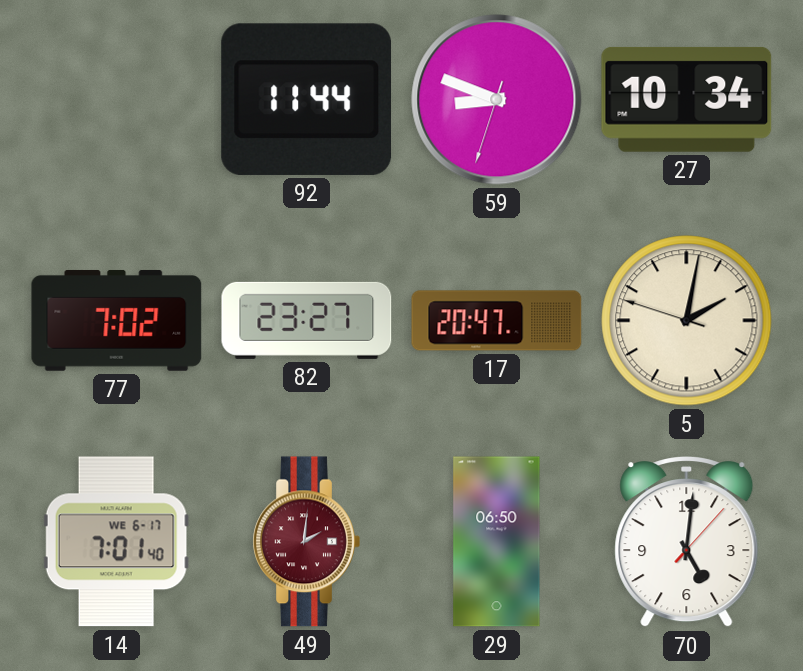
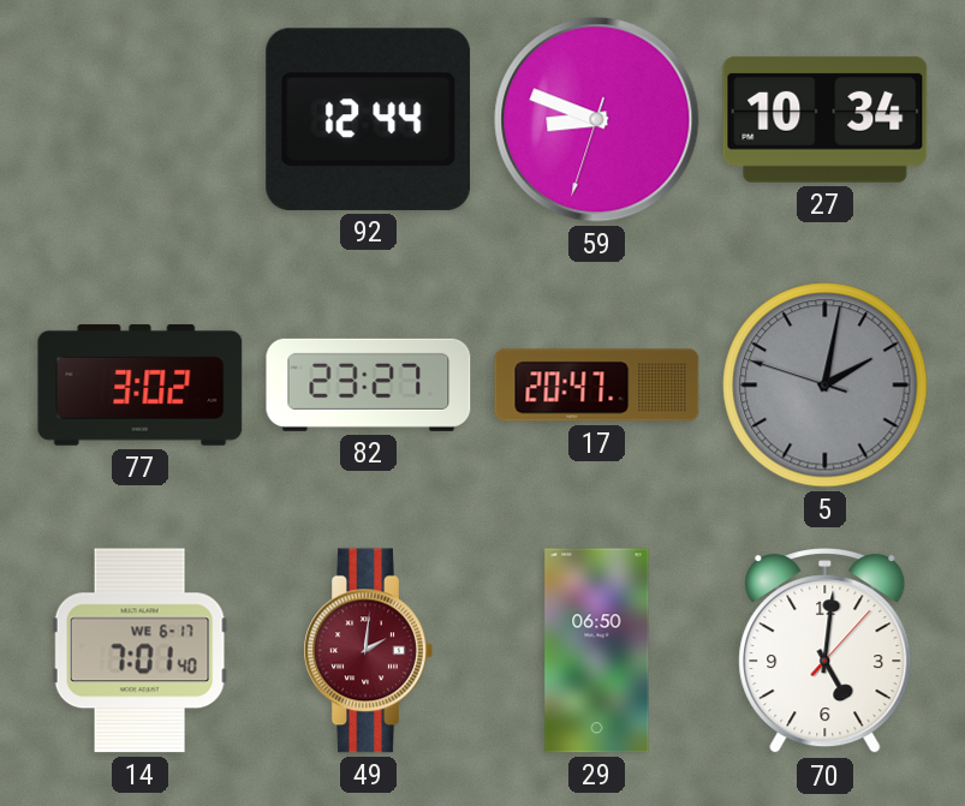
92: 11:44 -> 12:44
77: 7:02 -> 3:02
5 dial: cream -> grey
